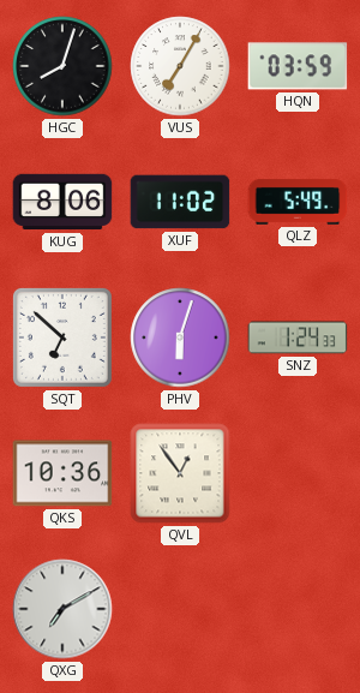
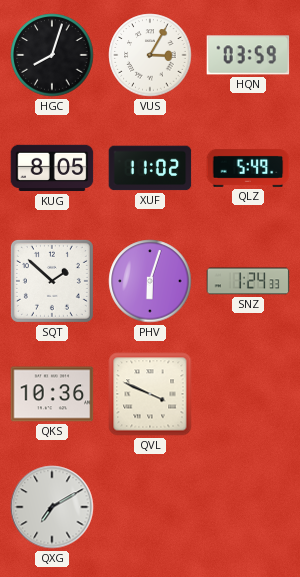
VUS: 7:05 -> 3:05
KUG: 8:06 -> 8:05
SQT: 6:52 -> 1:52
QVL: 12:54 -> 3:49
